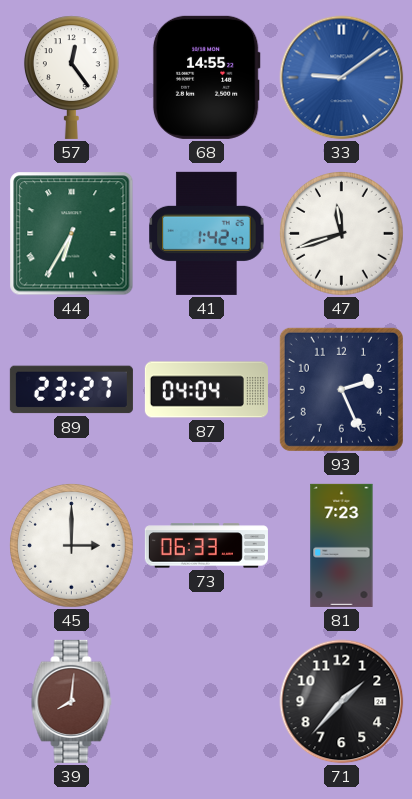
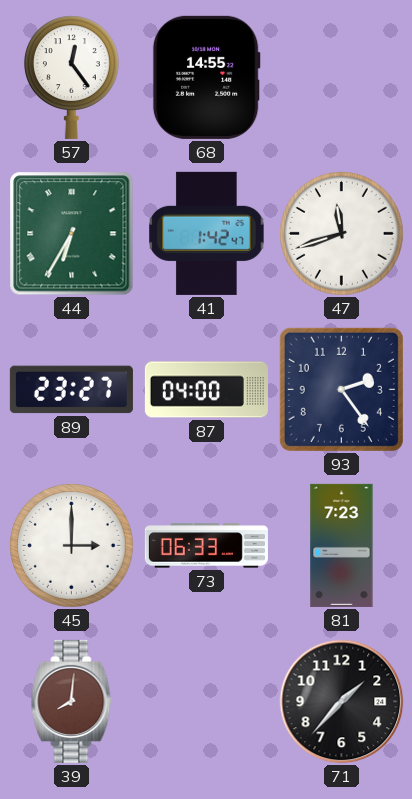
33: 9:09 -> none
87: 04:04 -> 04:00
93: 2:26 -> 2:24
